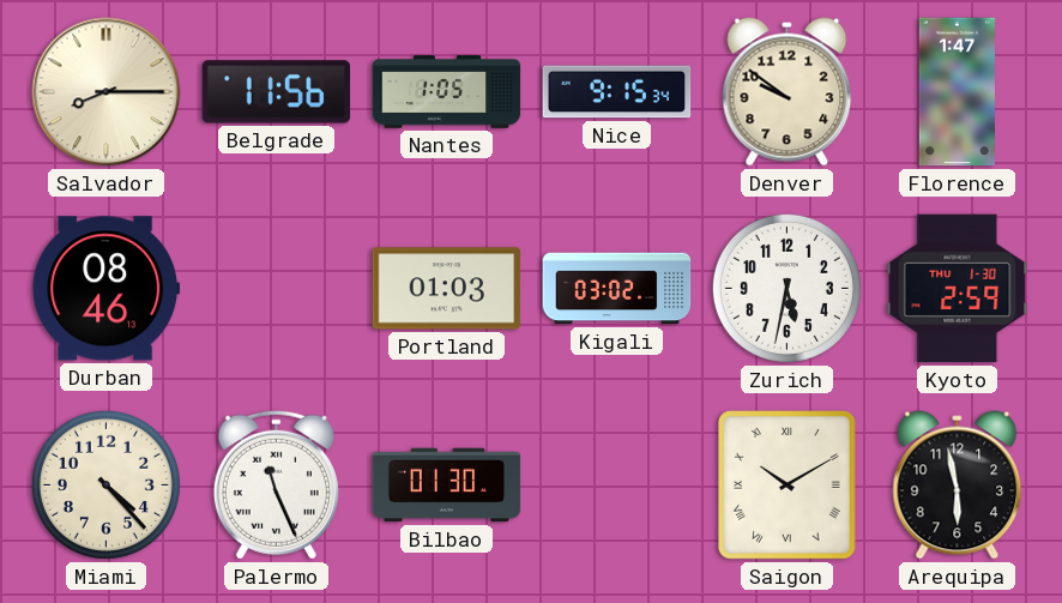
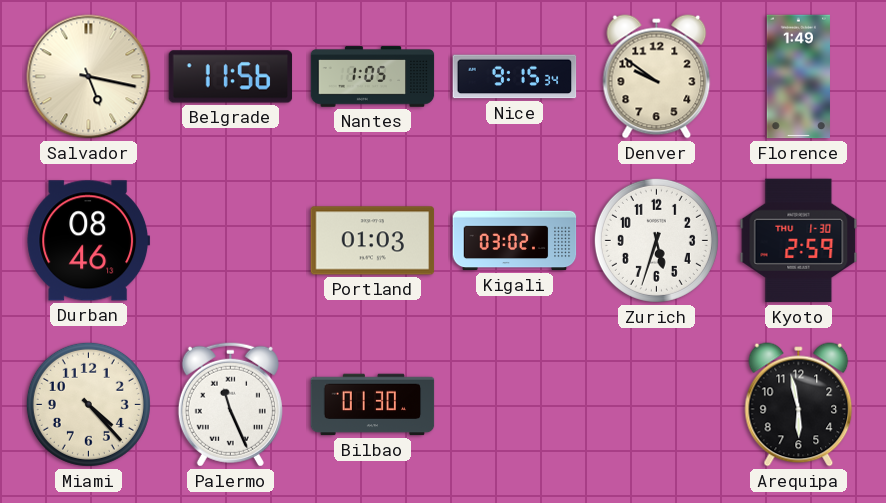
Salvador: 8:15 -> 5:17
Florence: 1:47 -> 1:49
Zurich: 5:32 -> 5:33
Saigon: 10:10 -> none
